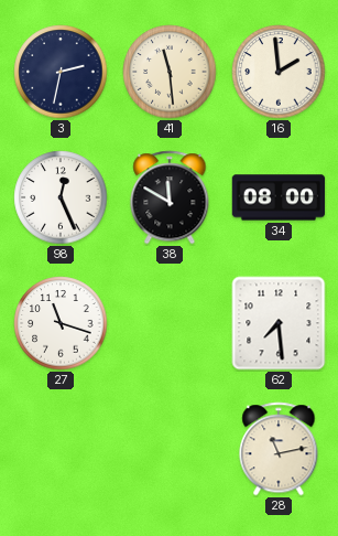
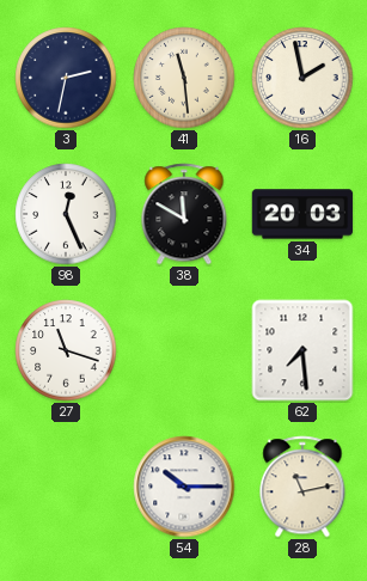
16: 1:59 -> 1:58
34: 08:00 -> 20:03
54: none -> 10:15
